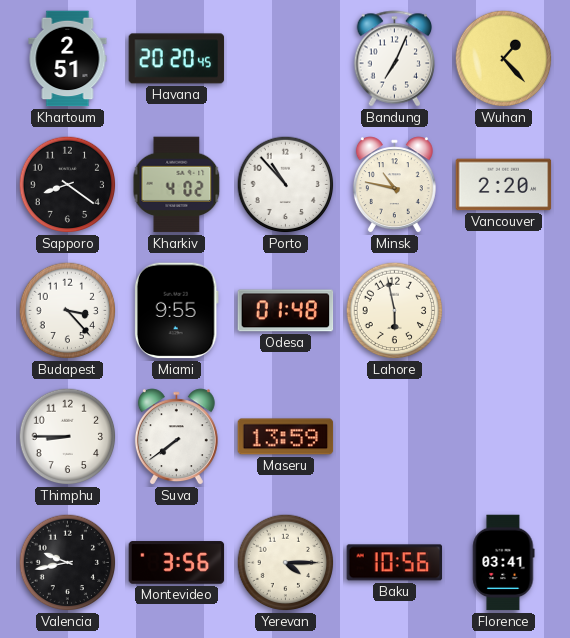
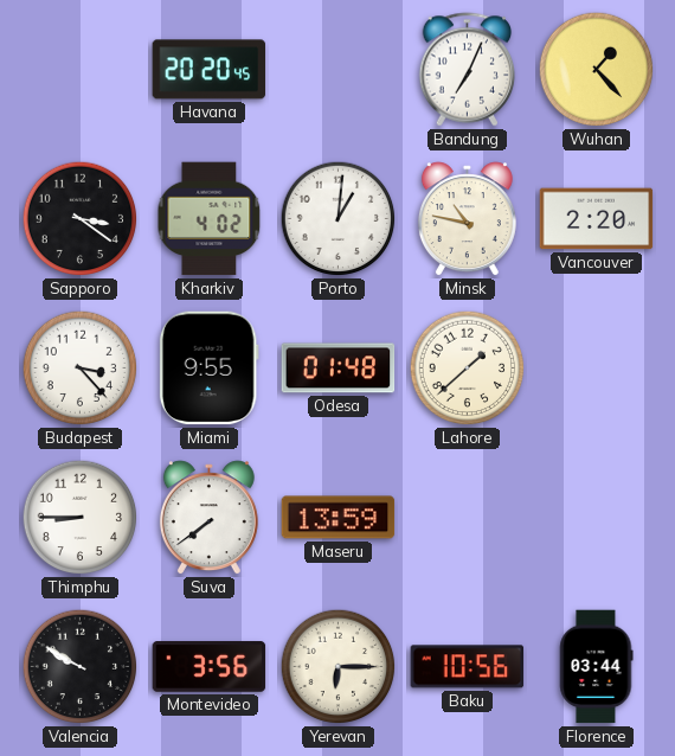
Khartoum: 2:51 -> none
Sapporo: 8:21 -> 3:21
Porto: 10:53 -> 1:01
Lahore: 5:58 -> 1:38
Valencia: 9:43 -> 9:50
Yerevan: 4:15 -> 6:15
Florence: 03:41 -> 03:44
